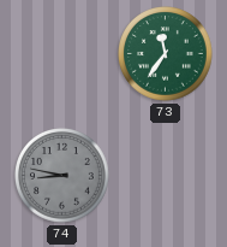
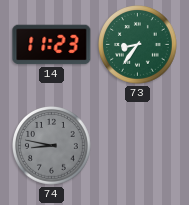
14: none -> 11:23
73: 11:36 -> 8:36
